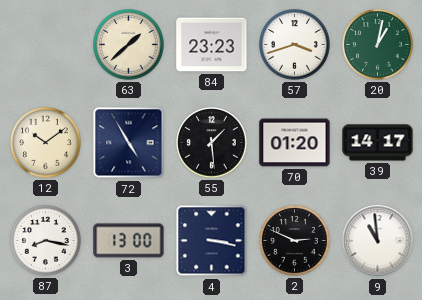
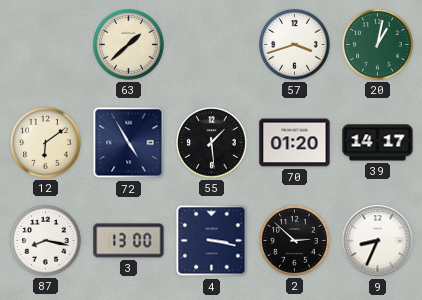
84: 23:23 -> none
12: 10:09 -> 6:09
2: 2:49 -> 2:52
9: 10:59 -> 8:34
